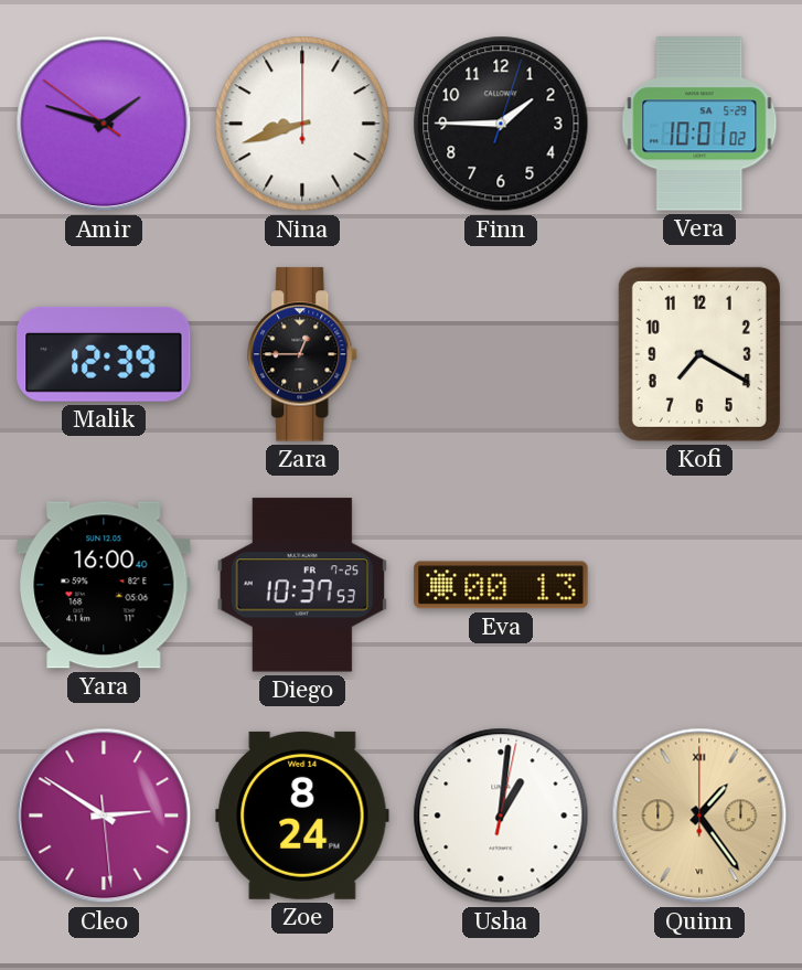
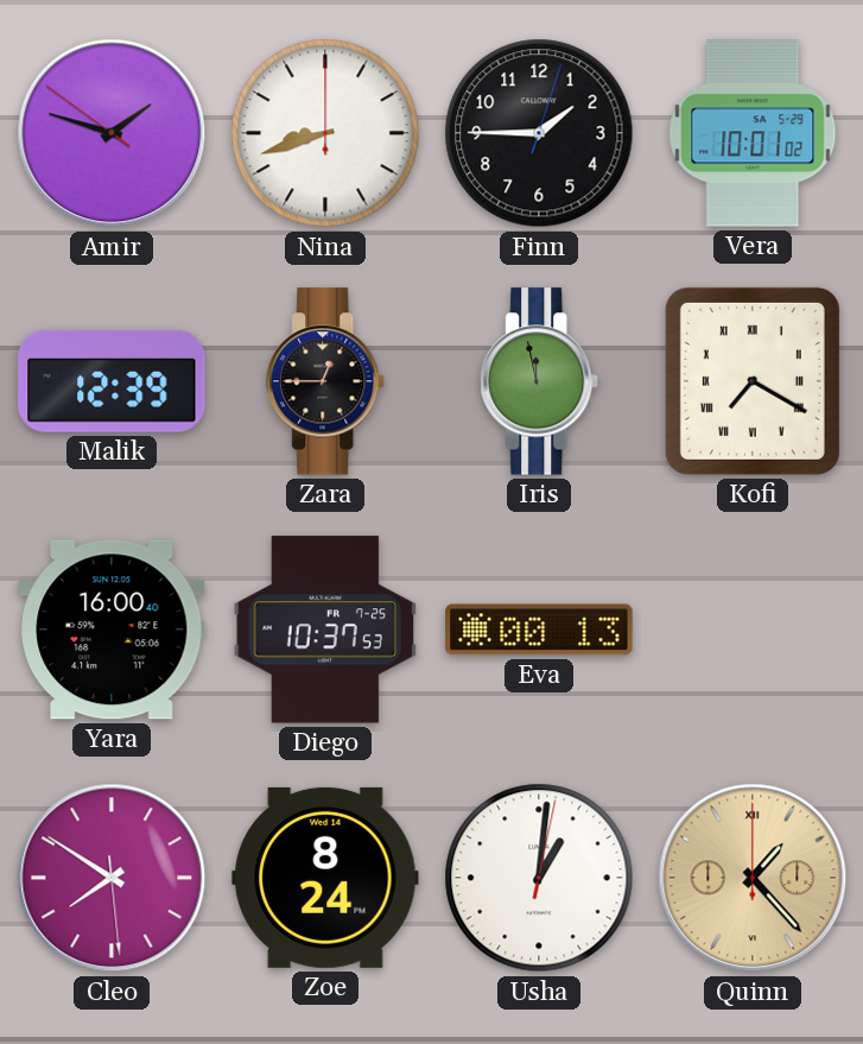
Iris: none -> 11:58
Kofi numerals: Arabic -> Roman
Cleo: 2:50 -> 7:50
Quinn: 1:24 -> 1:23
